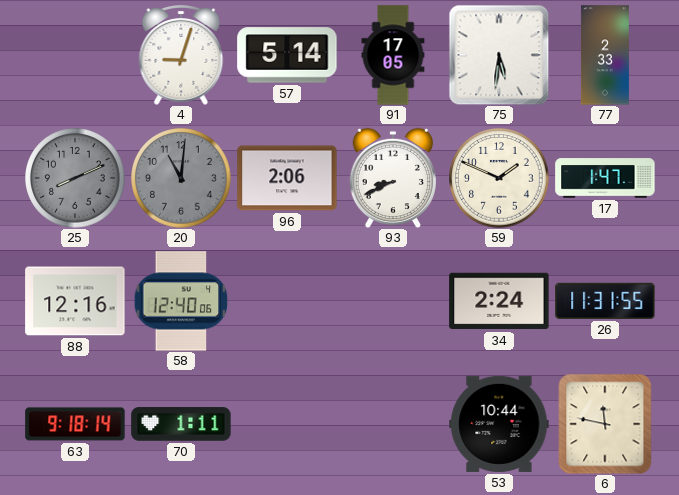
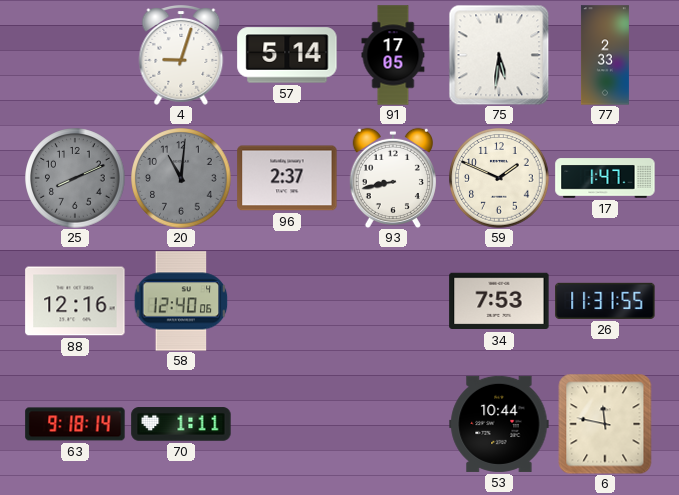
96: 2:06 -> 2:37
93: 8:41 -> 8:43
34: 2:24 -> 7:53
